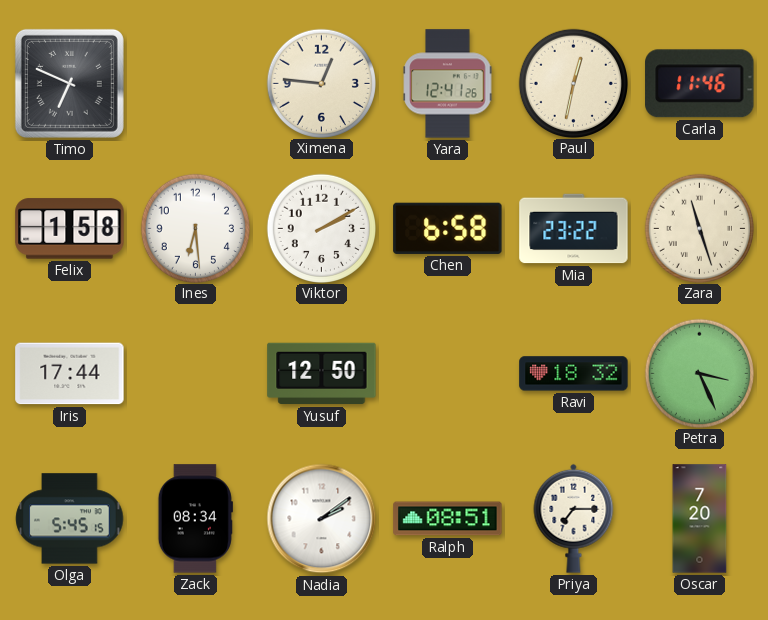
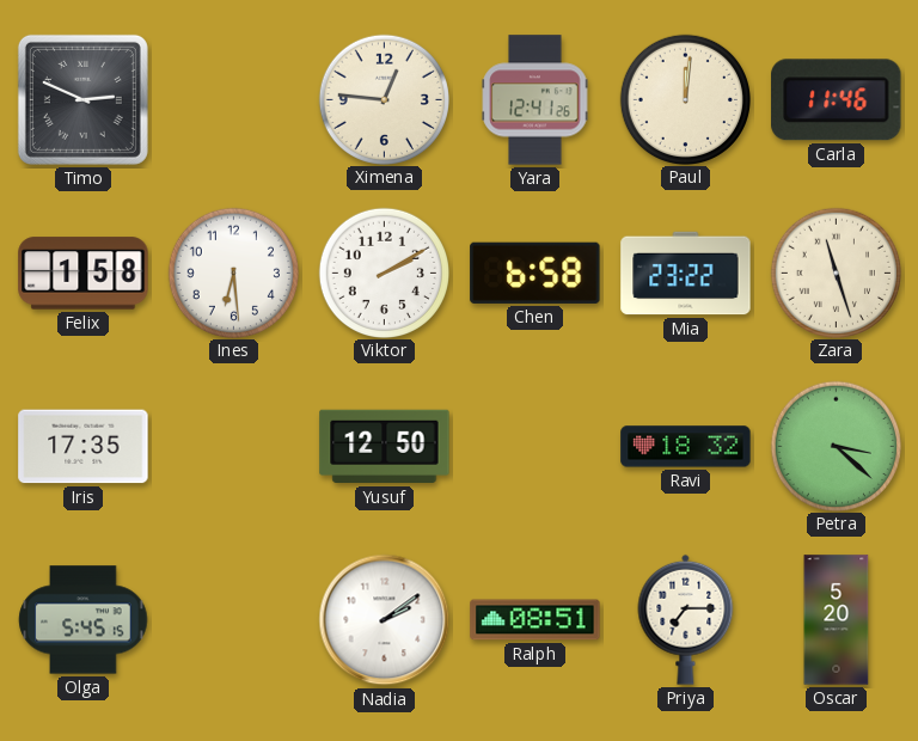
Timo: 6:49 -> 2:49
Paul: 12:32 -> 12:01
Iris: 17:44 -> 17:35
Petra: 3:26 -> 3:22
Zack: 08:34 -> none
Oscar: 7:20 -> 5:20
